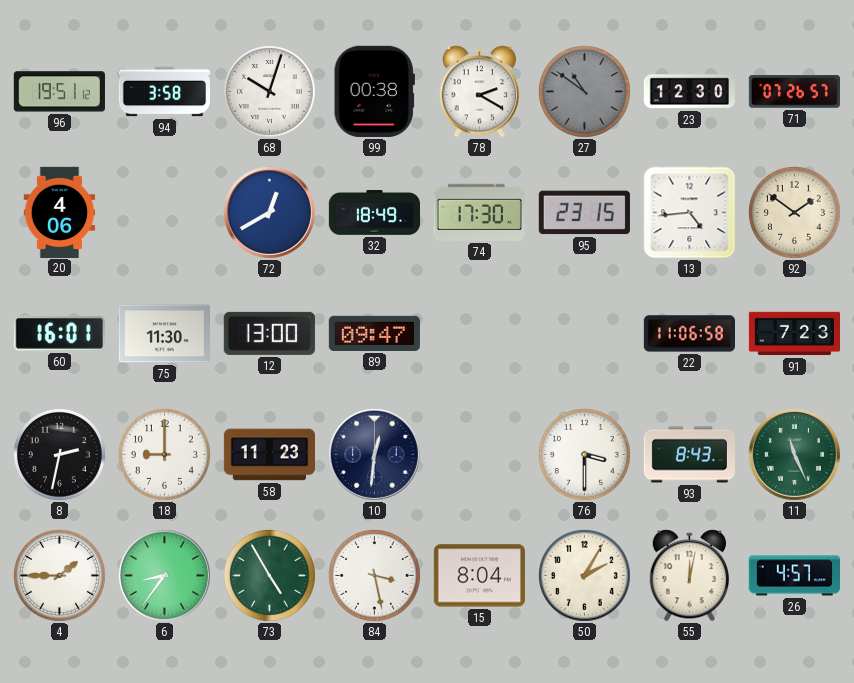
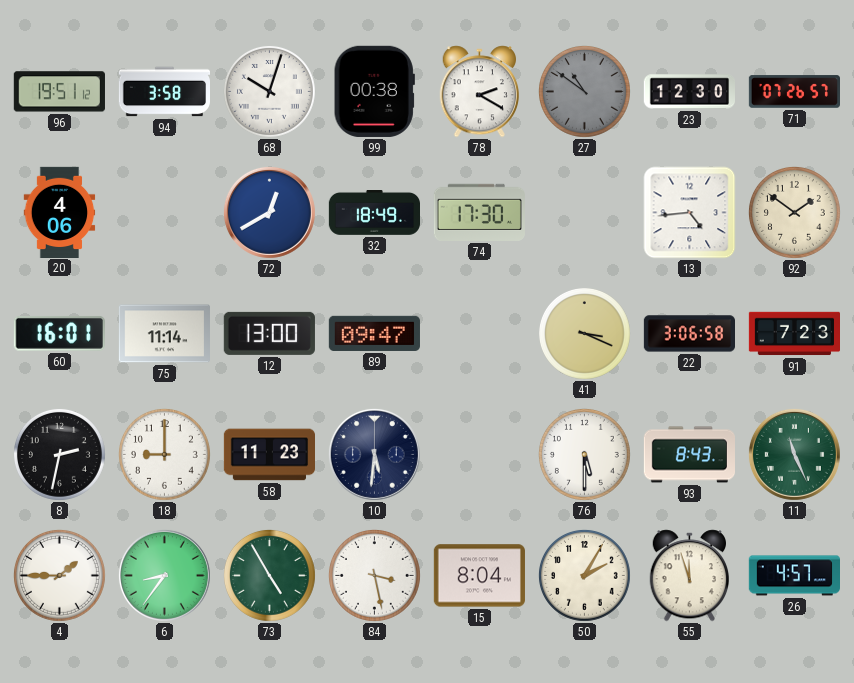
95: 23:15 -> none
75: 11:30 -> 11:14
41: none -> 3:19
22: 11:06 -> 3:06
10: 12:31 -> 5:31
76: 3:30 -> 5:30
55: 12:02 -> 11:57
